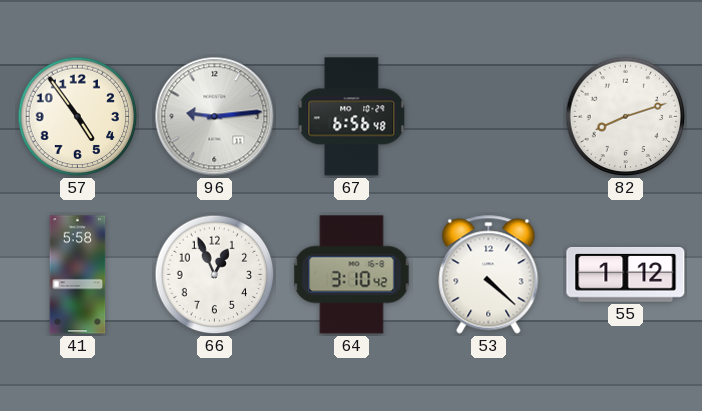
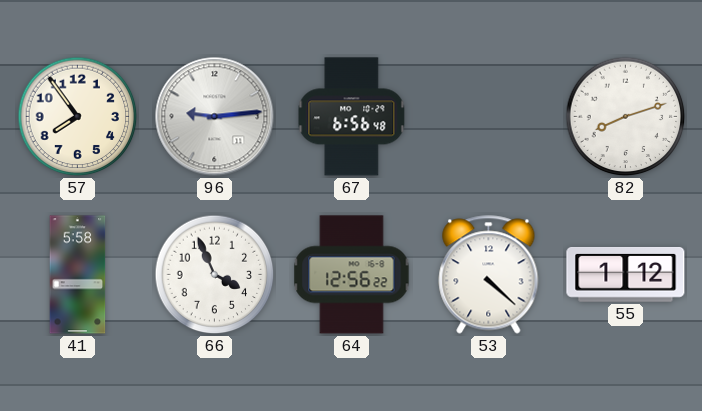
57: 4:54 -> 7:54
66: 12:56 -> 3:56
64: 3:10 -> 12:56
